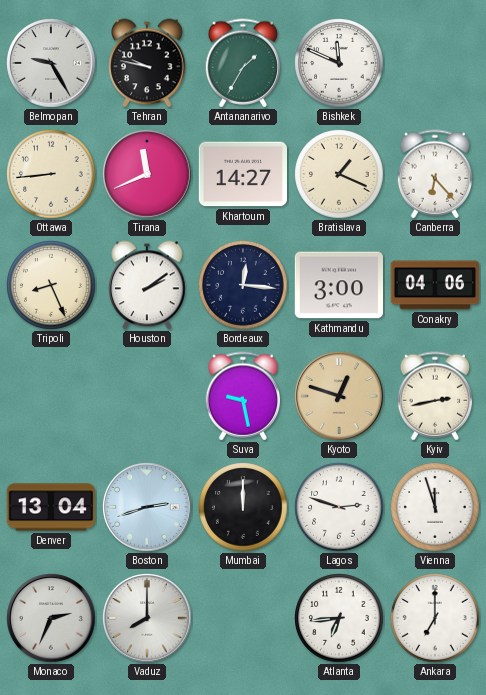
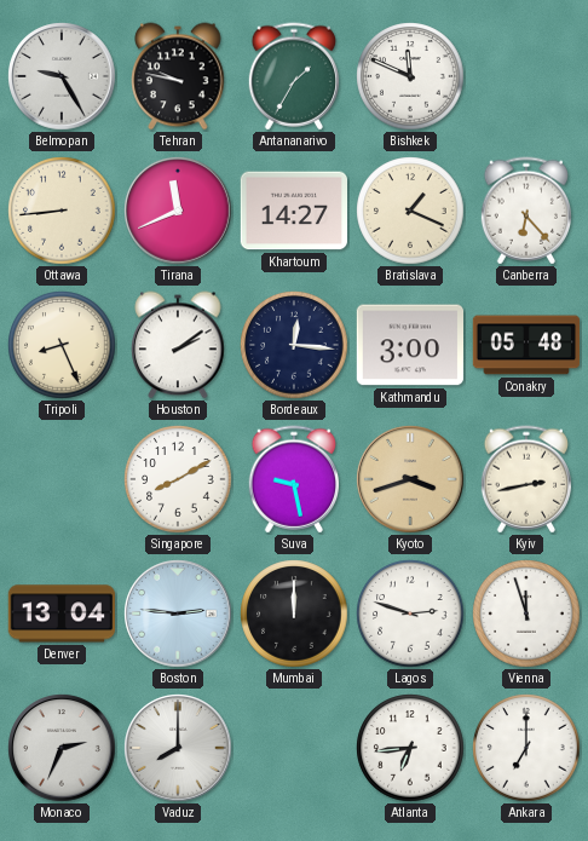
Conakry: 04:06 -> 05:48
Singapore: none -> 8:10
Kyoto: 12:48 -> 3:42
Boston: 2:42 -> 2:46
